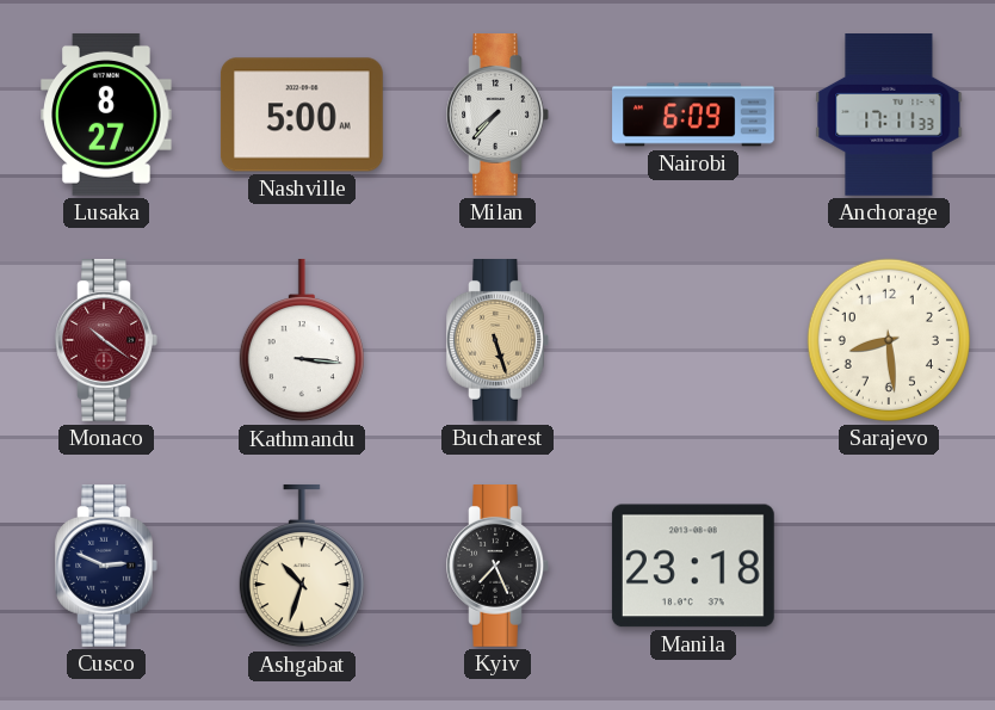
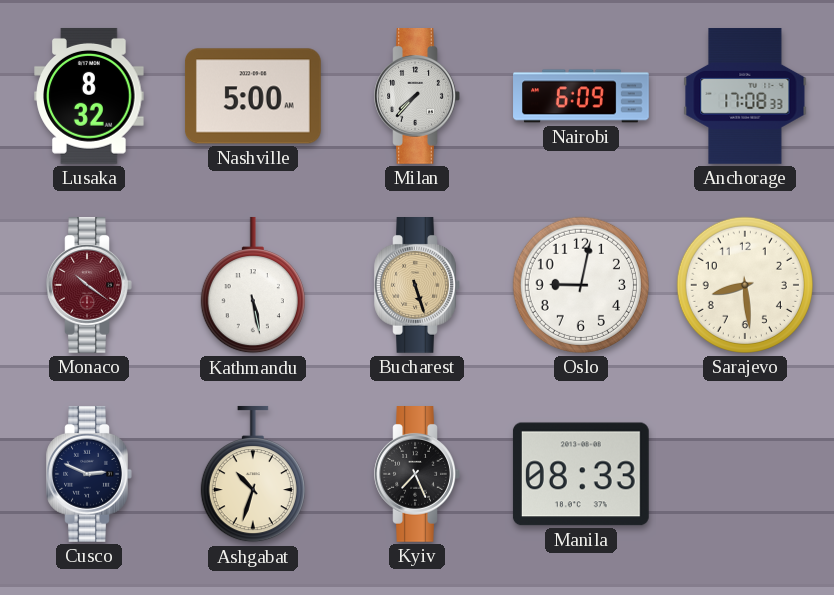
Lusaka: 8:27 -> 8:32
Anchorage: 17:11 -> 17:08
Kathmandu: 3:16 -> 5:28
Oslo: none -> 9:02
Manila: 23:18 -> 08:33
